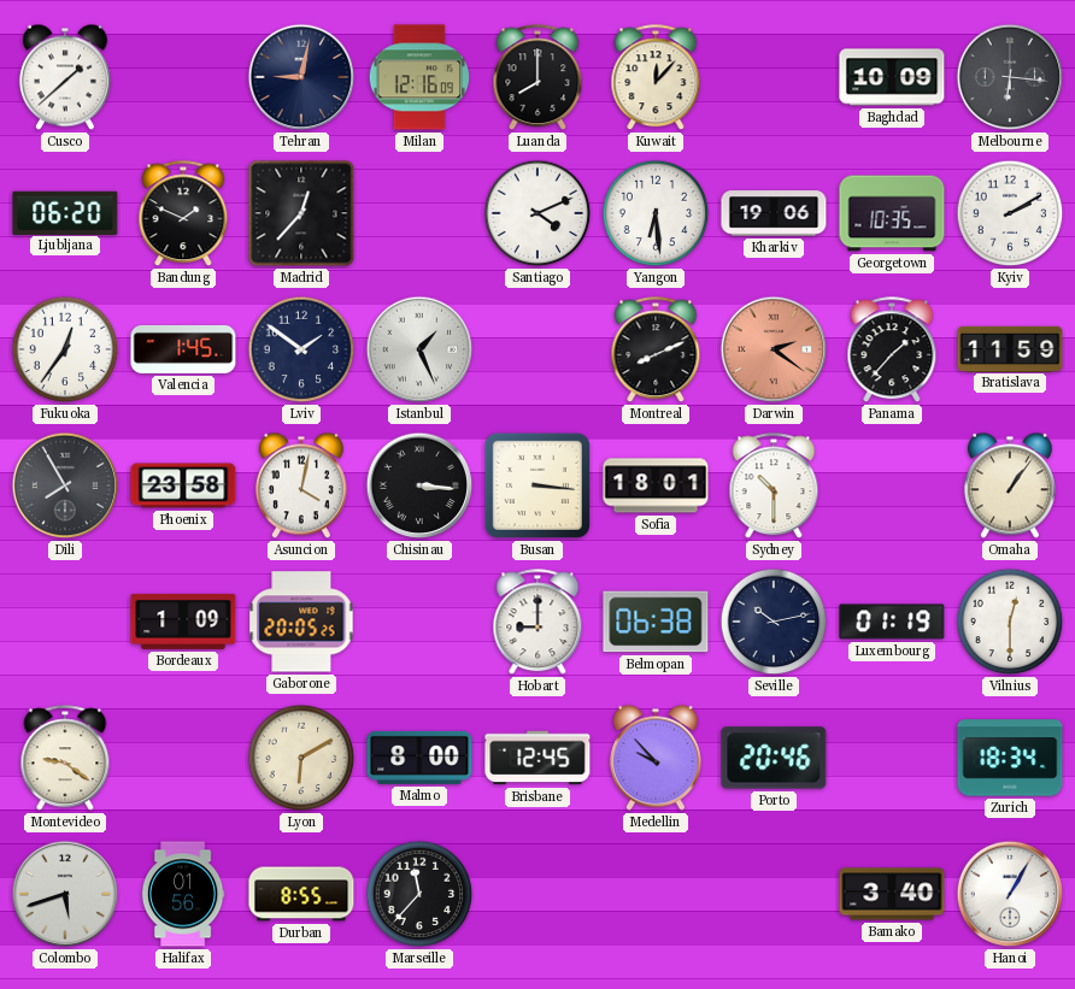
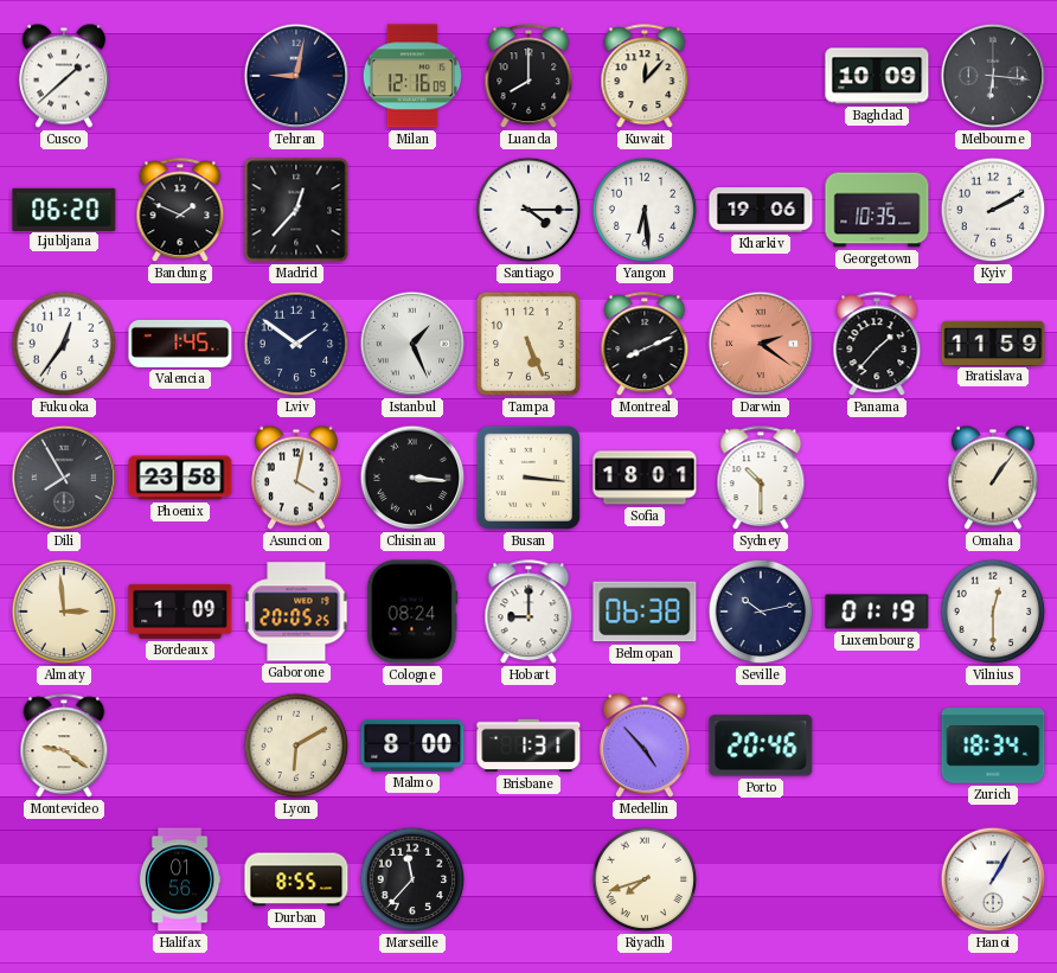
Santiago: 4:11 -> 4:15
Tampa: none -> 5:26
Almaty: none -> 2:59
Cologne: none -> 08:24
Brisbane: 12:45 -> 1:31
Medellin: 9:53 -> 4:53
Colombo: 5:42 -> none
Riyadh: none -> 7:42
Bamako: 3:40 -> none
